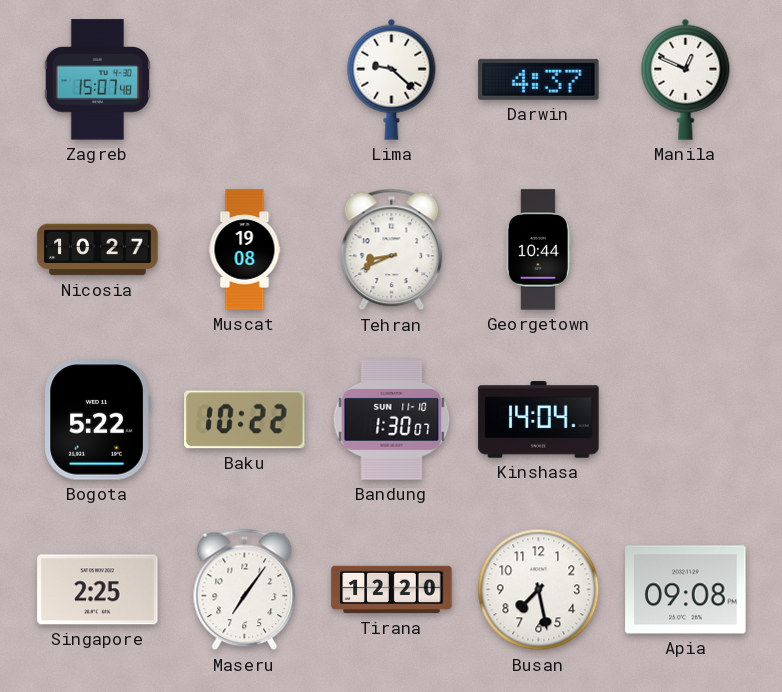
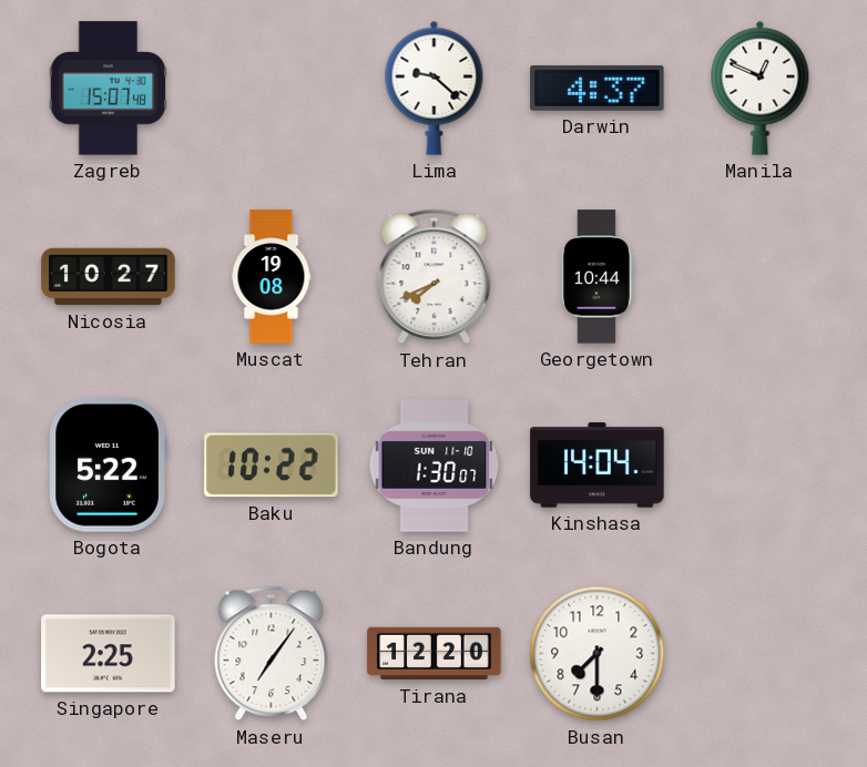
Tehran: 8:41 -> 7:41
Busan: 7:28 -> 7:30
Apia: 09:08 -> none
